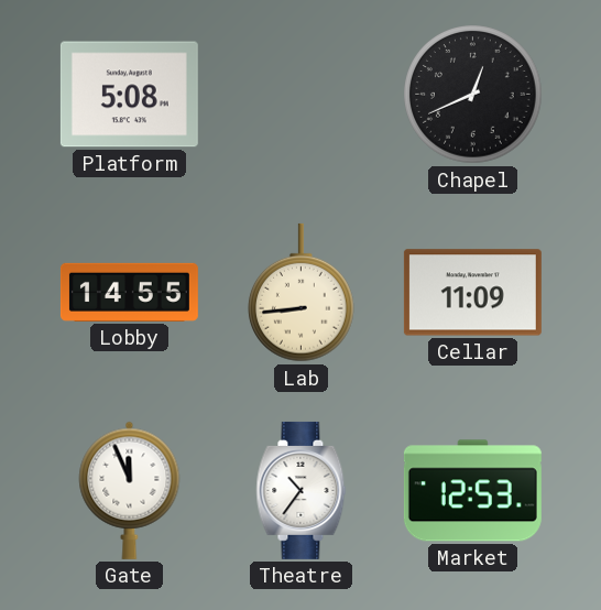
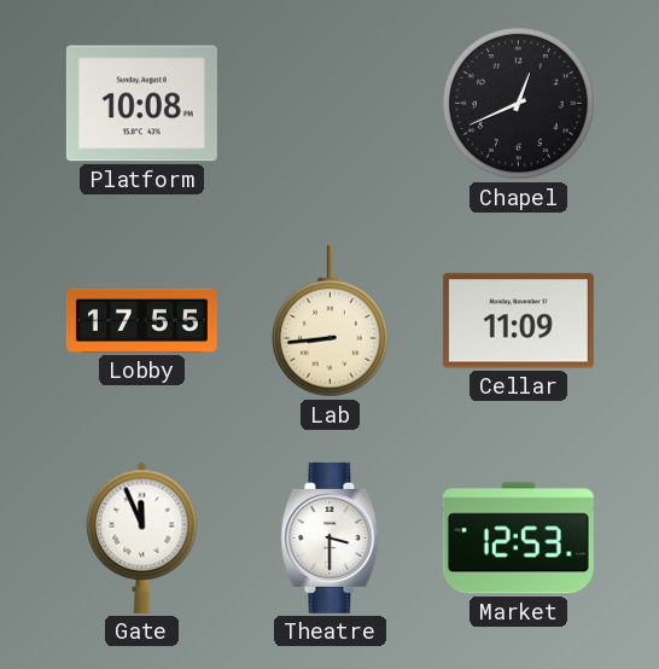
Platform: 5:08 -> 10:08
Lobby: 14:55 -> 17:55
Theatre: 10:36 -> 3:30
